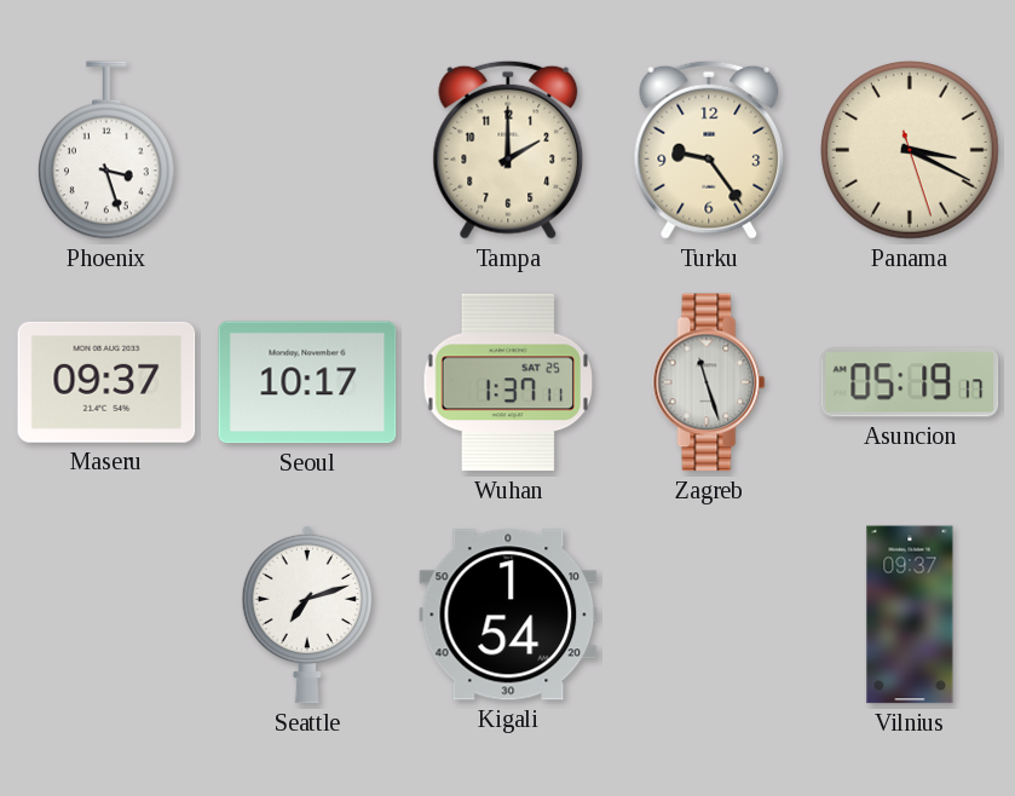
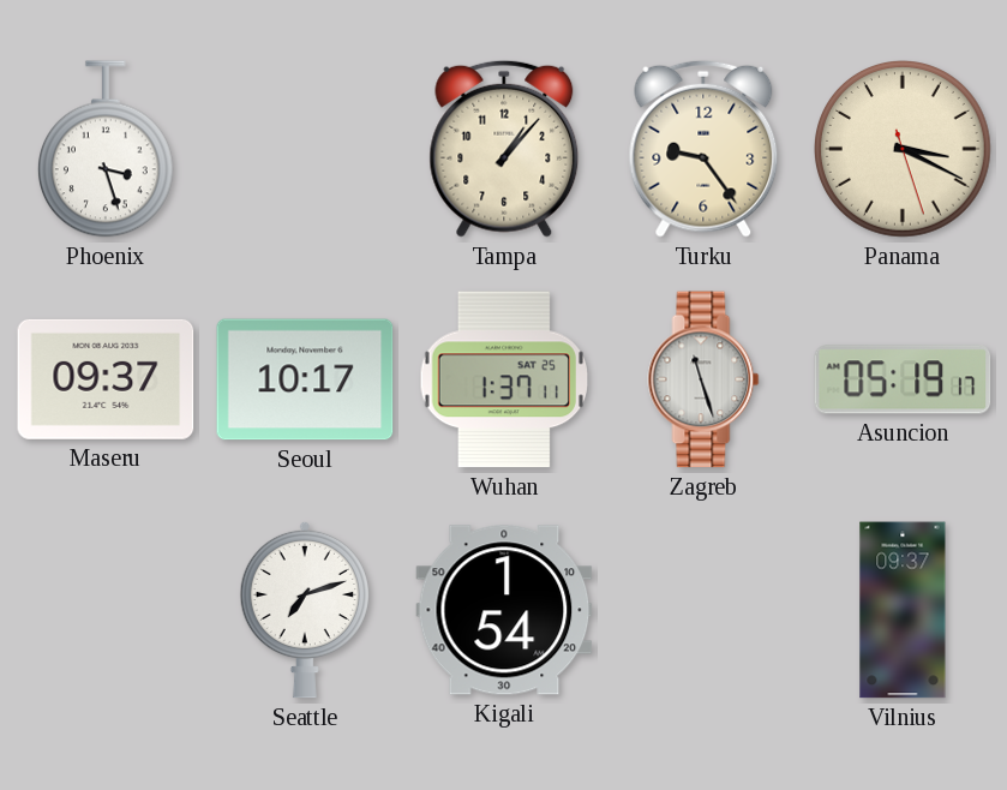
Tampa: 2:00 -> 1:07
